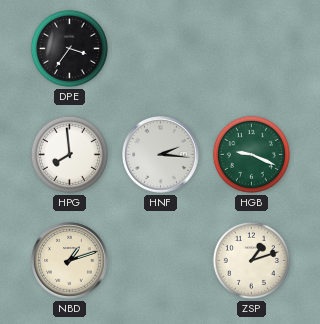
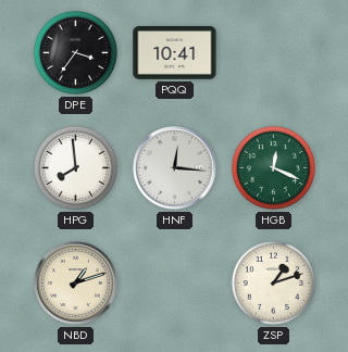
PQQ: none -> 10:41
HNF: 2:16 -> 12:16
HGB: 9:19 -> 12:19
